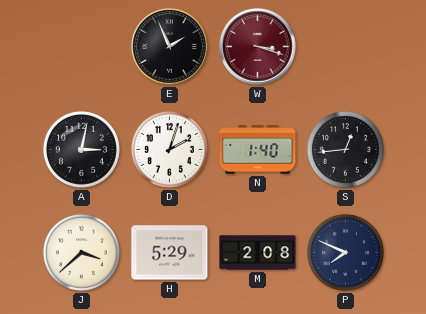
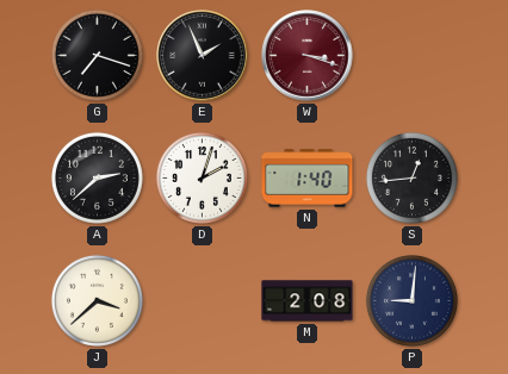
G: none -> 7:18
A: 3:02 -> 2:38
H: 5:29 -> none
P: 7:49 -> 9:01
